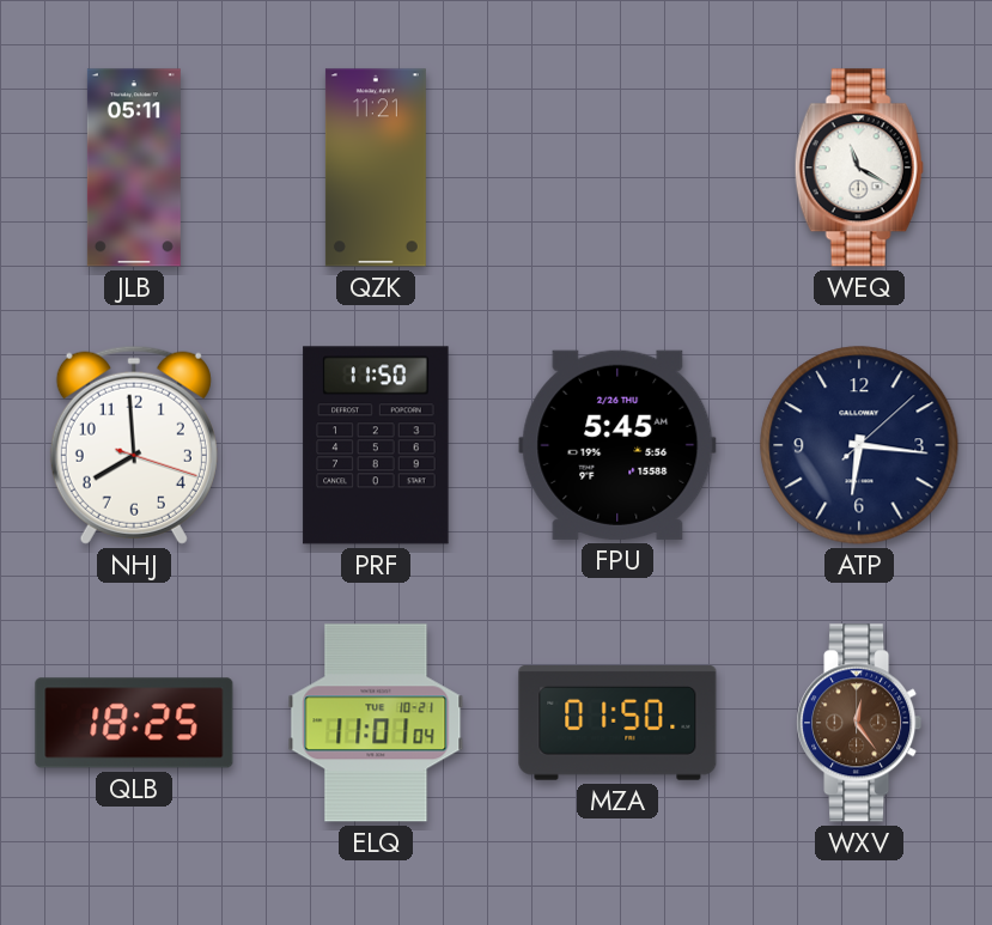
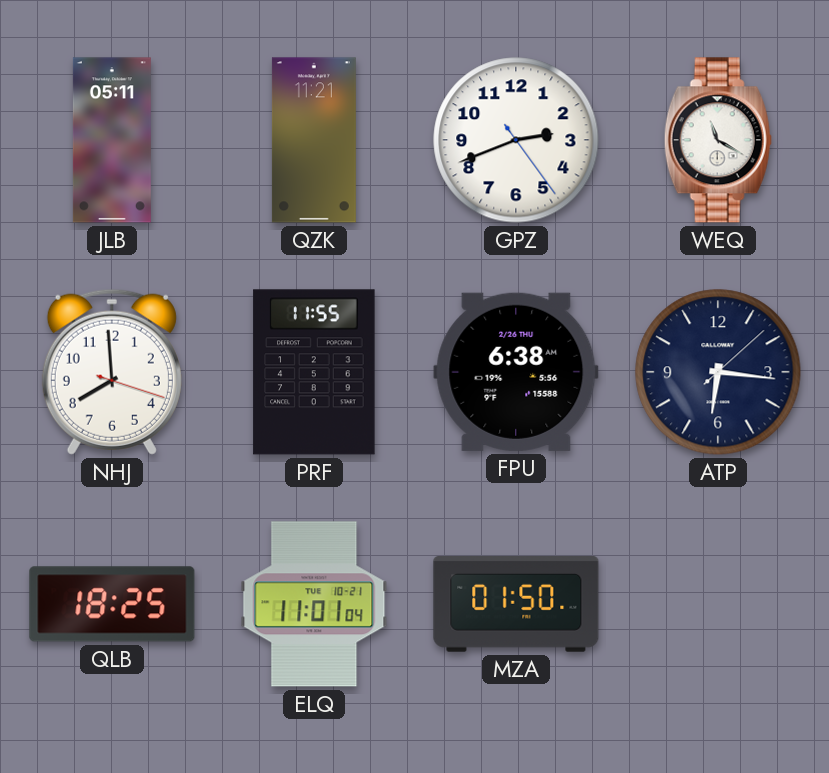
GPZ: none -> 2:41
PRF: 11:50 -> 11:55
FPU: 5:45 -> 6:38
WXV: 12:24 -> none
